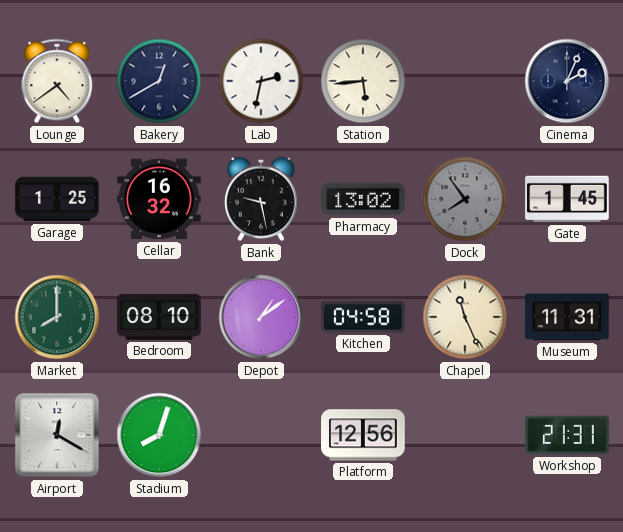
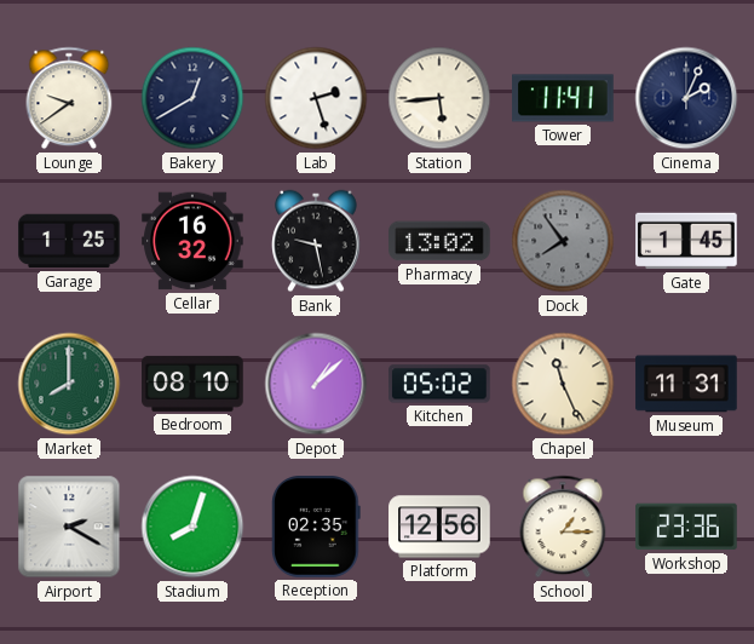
Lounge: 4:39 -> 9:39
Lab: 2:32 -> 2:27
Tower: none -> 11:41
Depot: 1:09 -> 1:08
Kitchen: 04:58 -> 05:02
Airport: 12:20 -> 2:20
Reception: none -> 02:35
School: none -> 1:15
Workshop: 21:31 -> 23:36
